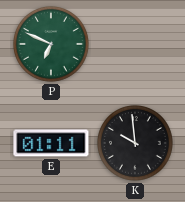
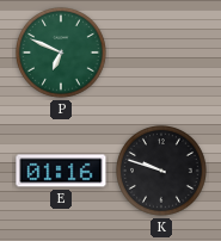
E: 01:11 -> 01:16
K: 9:59 -> 9:48
